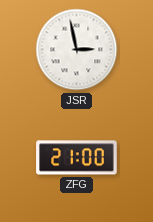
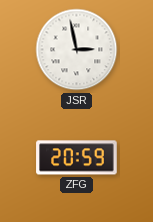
ZFG: 21:00 -> 20:59
